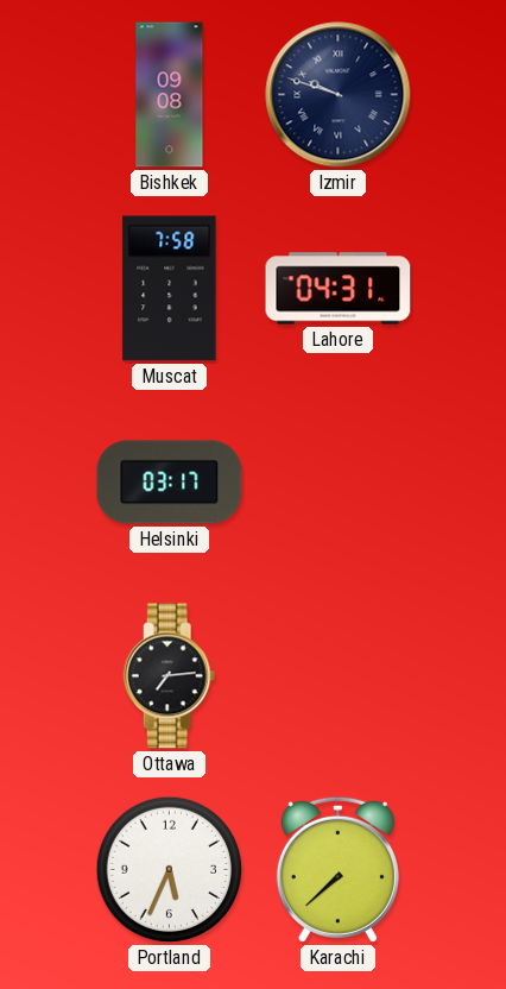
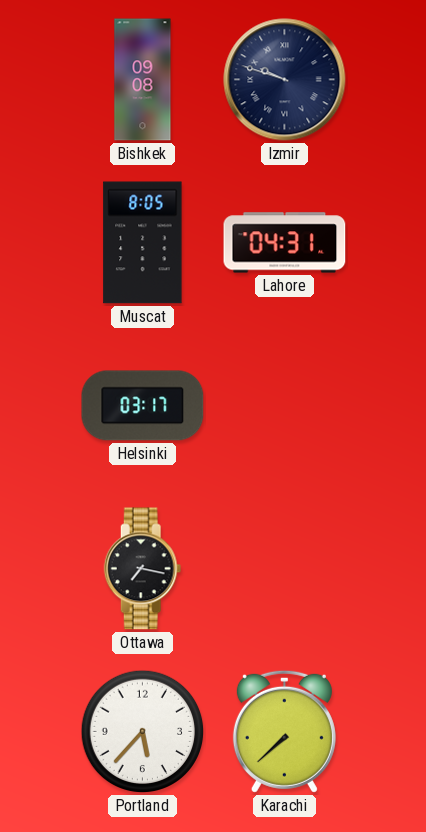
Muscat: 7:58 -> 8:05
Ottawa: 7:14 -> 7:17
Portland: 5:34 -> 5:37
